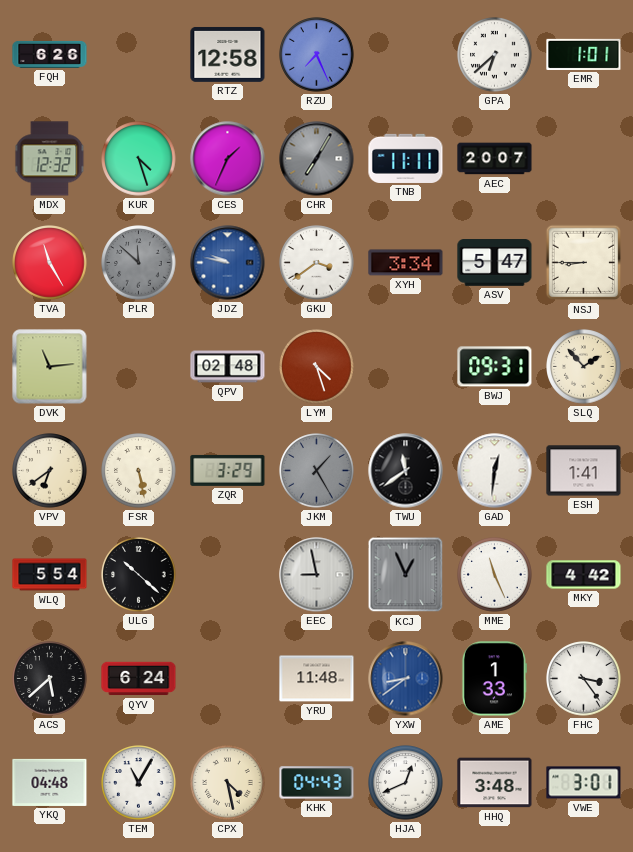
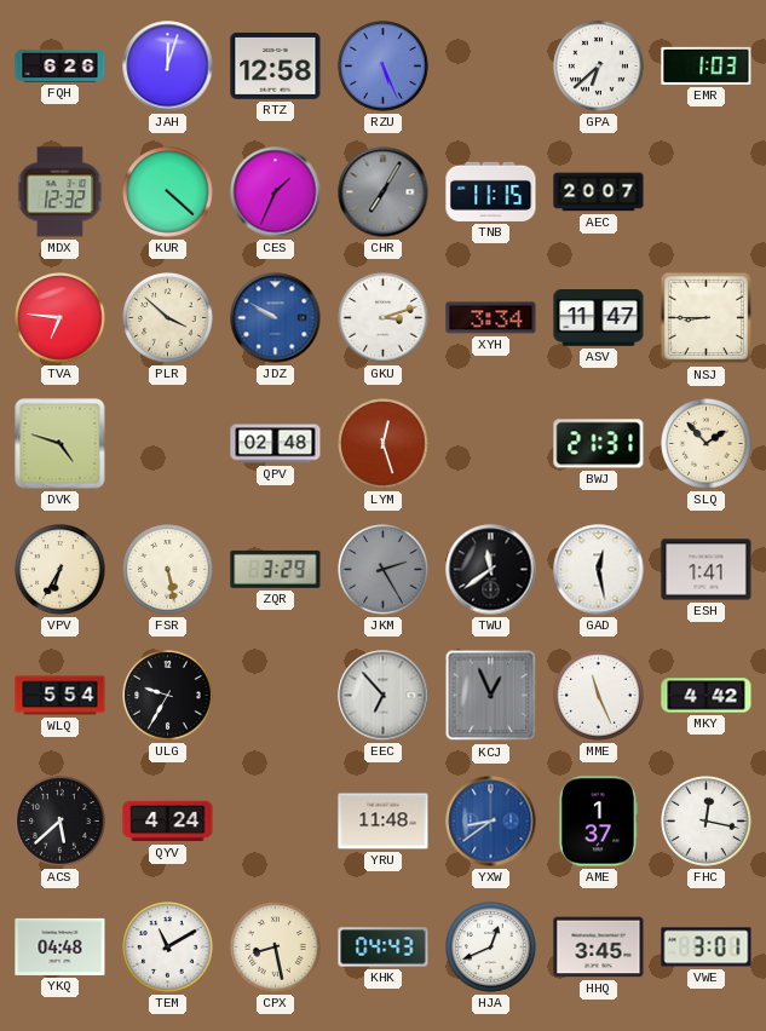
JAH: none -> 12:03
RZU: 7:26 -> 5:26
EMR: 1:01 -> 1:03
KUR: 4:27 -> 4:22
TNB: 11:11 -> 11:15
TVA: 11:25 -> 6:46
PLR: 11:52 -> 3:52
PLR dial: grey -> cream
JDZ: 9:47 -> 9:50
GKU: 3:39 -> 3:12
ASV: 5:47 -> 11:47
DVK: 11:14 -> 4:48
LYM: 4:27 -> 12:27
BWJ: 09:31 -> 21:31
VPV: 6:39 -> 6:35
JKM: 1:25 -> 2:25
GAD: 12:31 -> 12:28
ULG: 10:22 -> 9:35
EEC: 8:58 -> 6:53
QYV: 6:24 -> 4:24
AME: 1:33 -> 1:37
FHC: 3:24 -> 12:17
TEM: 11:05 -> 11:10
CPX: 4:28 -> 8:28
HHQ: 3:48 -> 3:45
